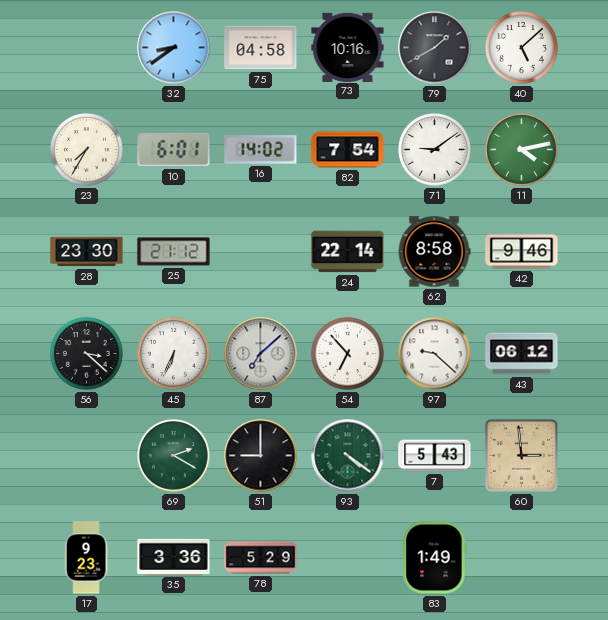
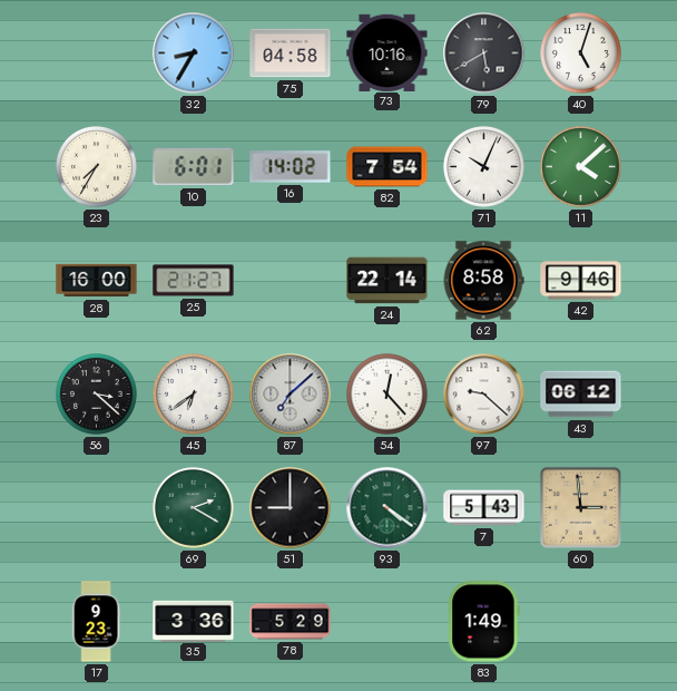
32: 8:39 -> 8:35
79: 1:40 -> 5:40
40: 5:08 -> 5:03
71: 9:09 -> 10:04
11: 4:13 -> 4:08
28: 23:30 -> 16:00
25: 21:12 -> 21:27
45: 6:34 -> 6:39
54: 6:53 -> 12:23
